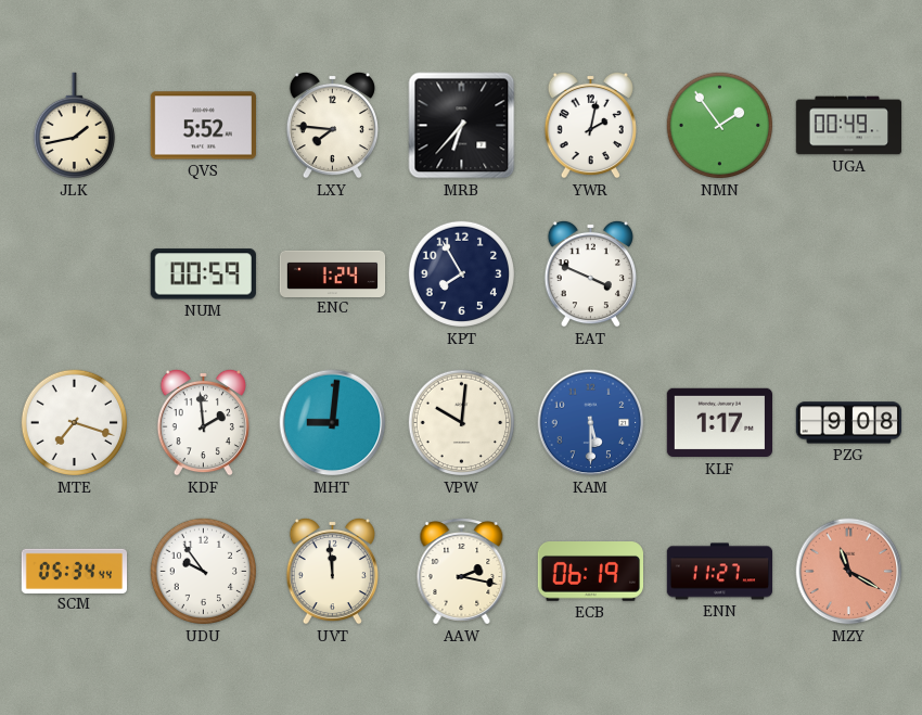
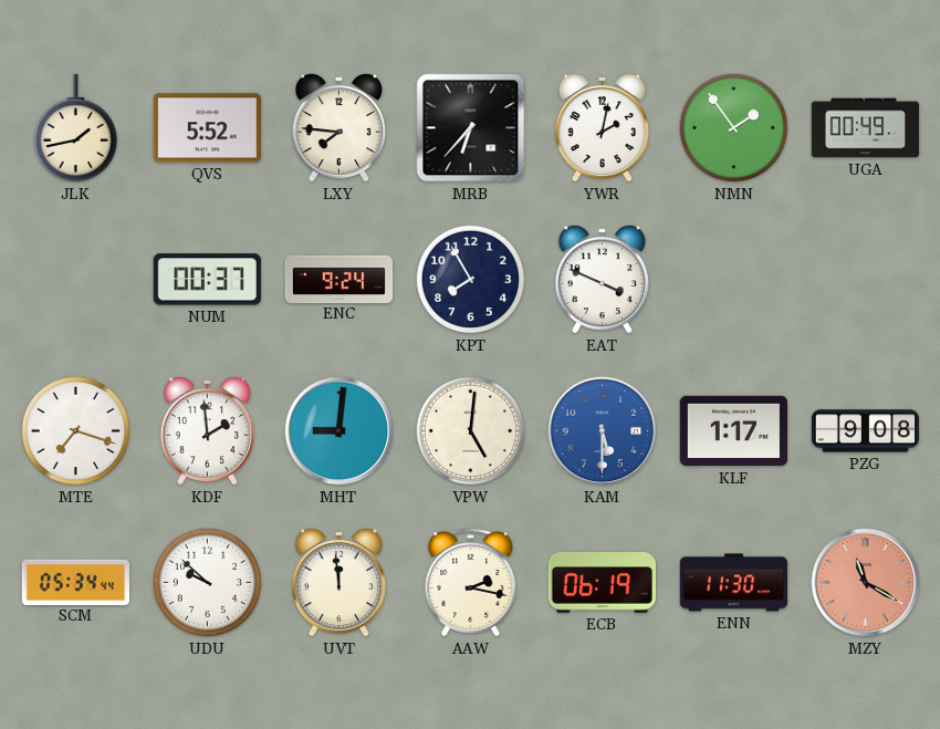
NUM: 00:59 -> 00:37
ENC: 1:24 -> 9:24
VPW: 10:01 -> 5:01
UDU: 9:54 -> 9:52
ENN: 11:27 -> 11:30
